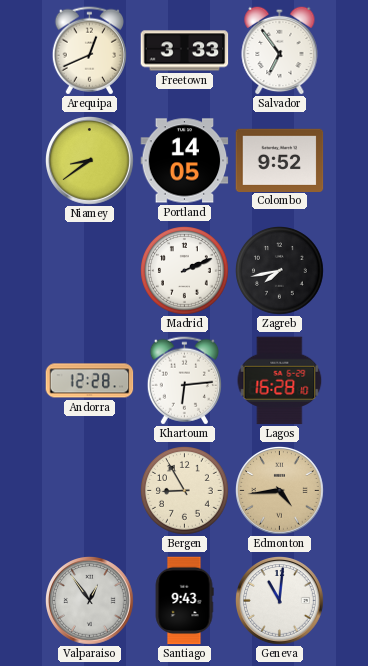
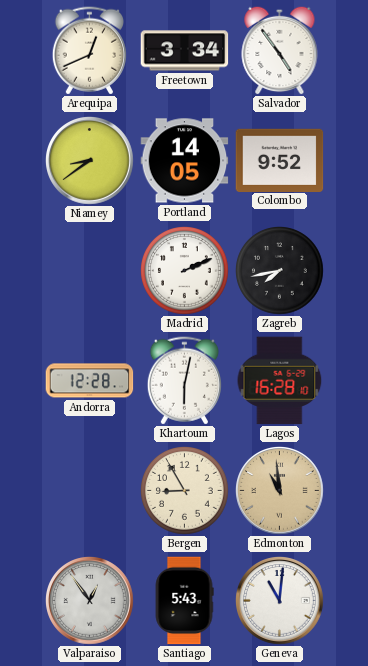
Freetown: 3:33 -> 3:34
Salvador: 6:54 -> 4:54
Khartoum: 6:14 -> 6:02
Edmonton: 4:44 -> 10:59
Santiago: 9:43 -> 5:43
